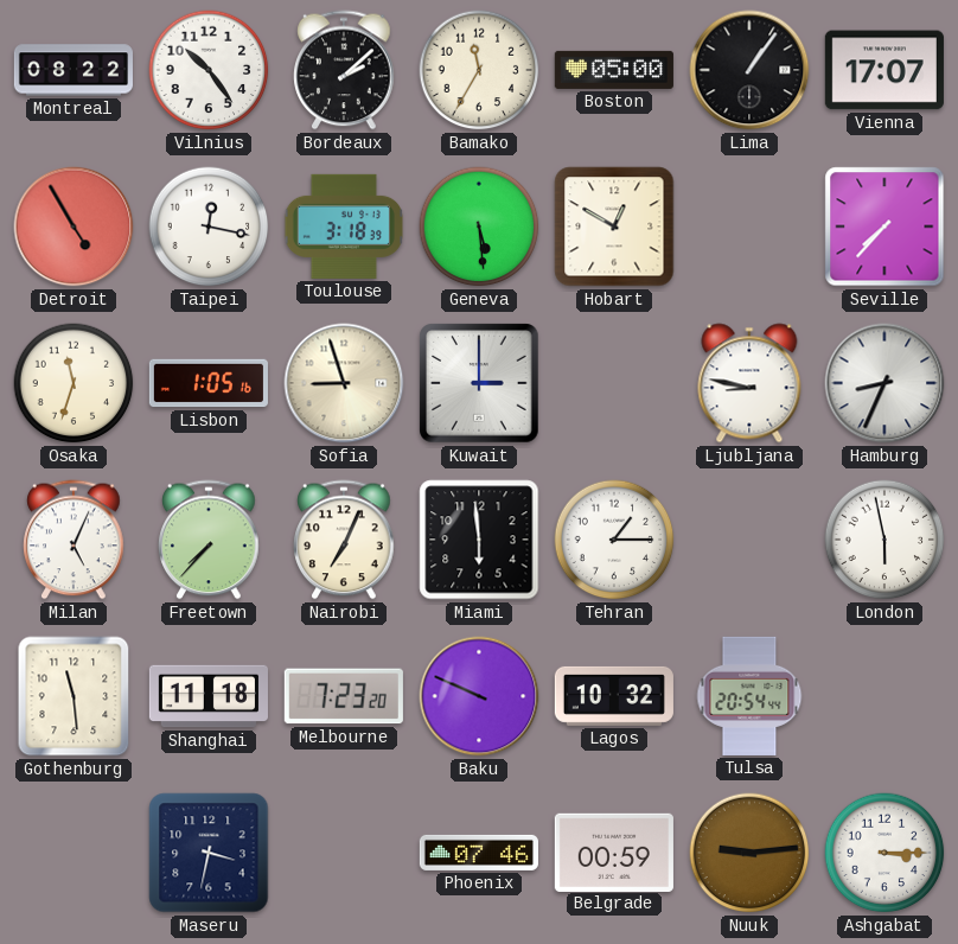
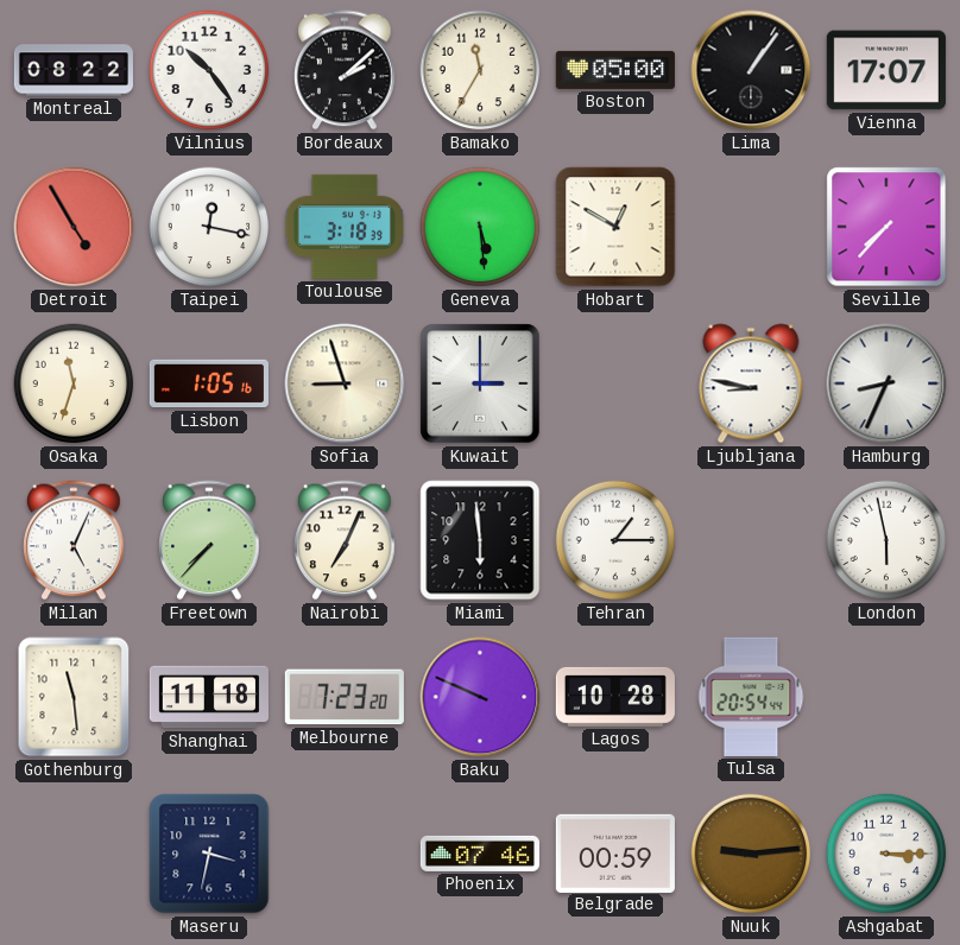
Lagos: 10:32 -> 10:28
